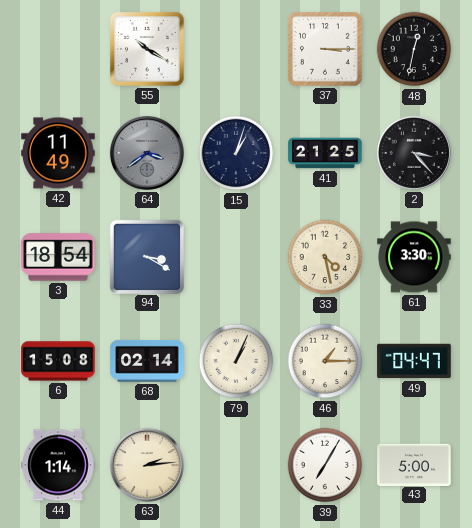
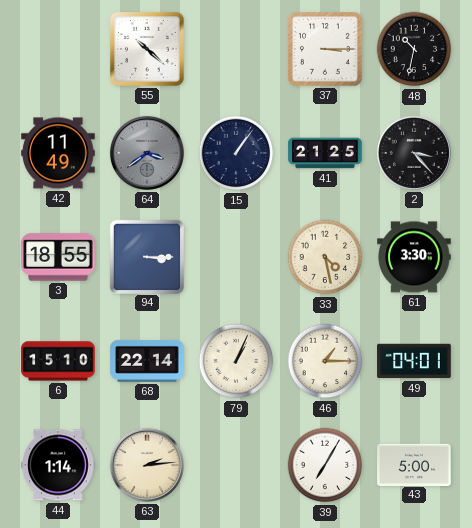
55: 10:20 -> 10:22
48: 12:32 -> 10:32
15: 1:03 -> 1:06
3: 18:54 -> 18:55
94: 3:20 -> 3:15
6: 15:08 -> 15:10
68: 02:14 -> 22:14
49: 04:47 -> 04:01
